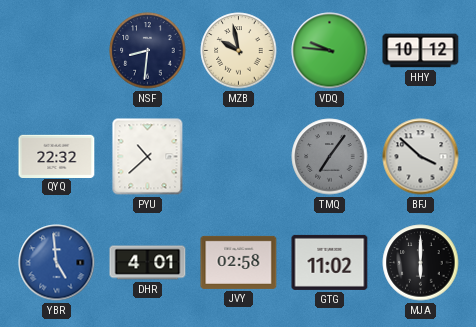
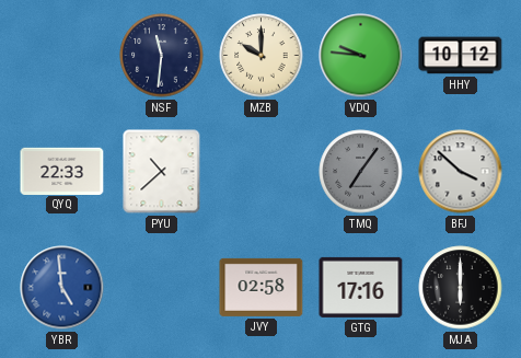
NSF: 8:31 -> 11:31
MZB: 9:58 -> 10:00
QYQ: 22:32 -> 22:33
DHR: 4:01 -> none
GTG: 11:02 -> 17:16
